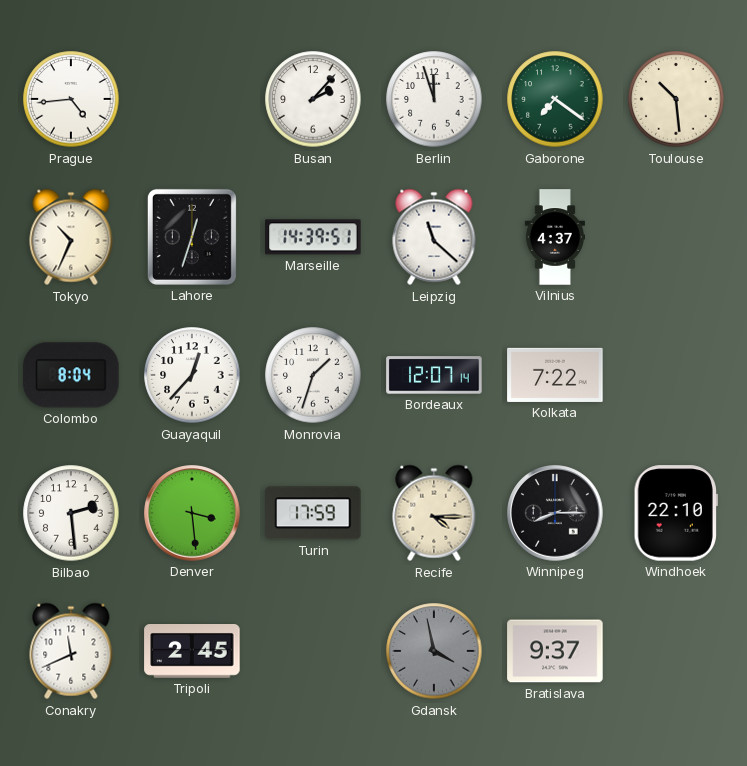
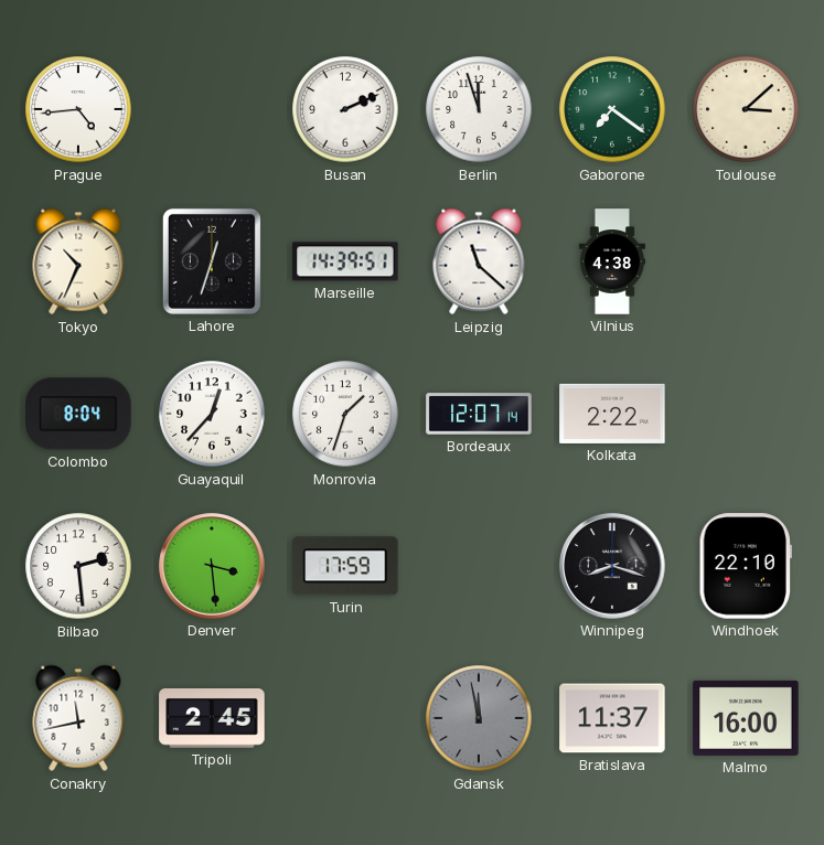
Busan: 2:07 -> 2:11
Toulouse: 10:29 -> 3:08
Vilnius: 4:37 -> 4:38
Kolkata: 7:22 -> 2:22
Recife: 4:15 -> none
Winnipeg: 8:15 -> 8:18
Conakry: 11:41 -> 11:43
Gdansk: 3:58 -> 11:58
Bratislava: 9:37 -> 11:37
Malmo: none -> 16:00
